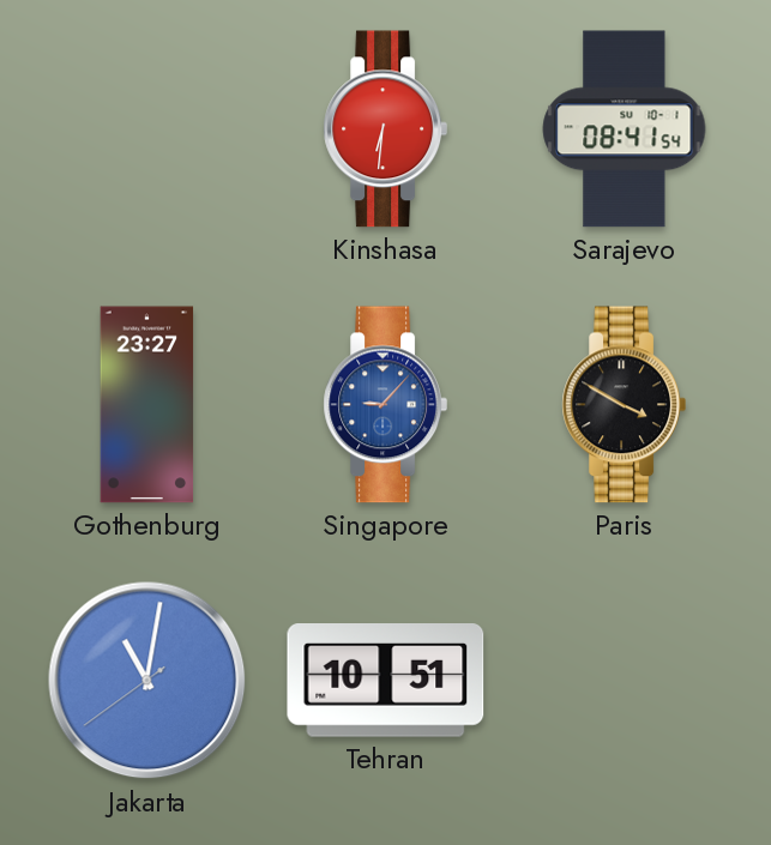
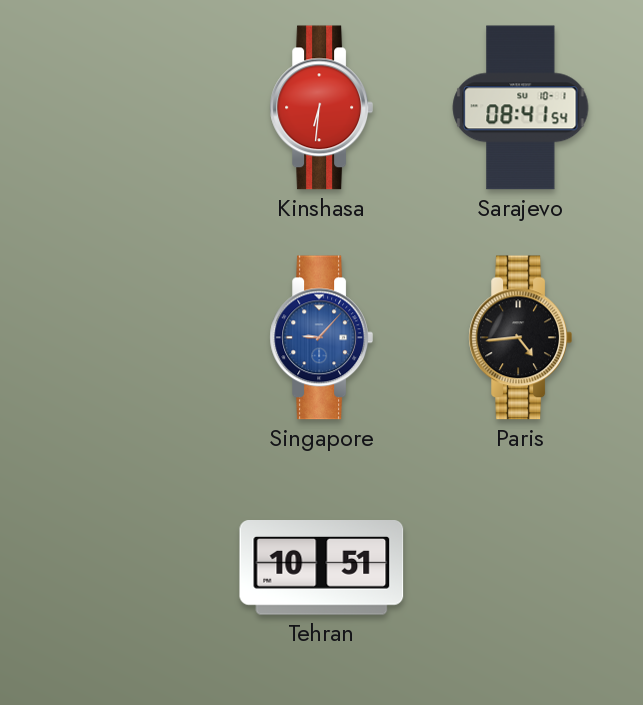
Gothenburg: 23:27 -> none
Paris: 3:50 -> 4:44
Jakarta: 11:01 -> none
